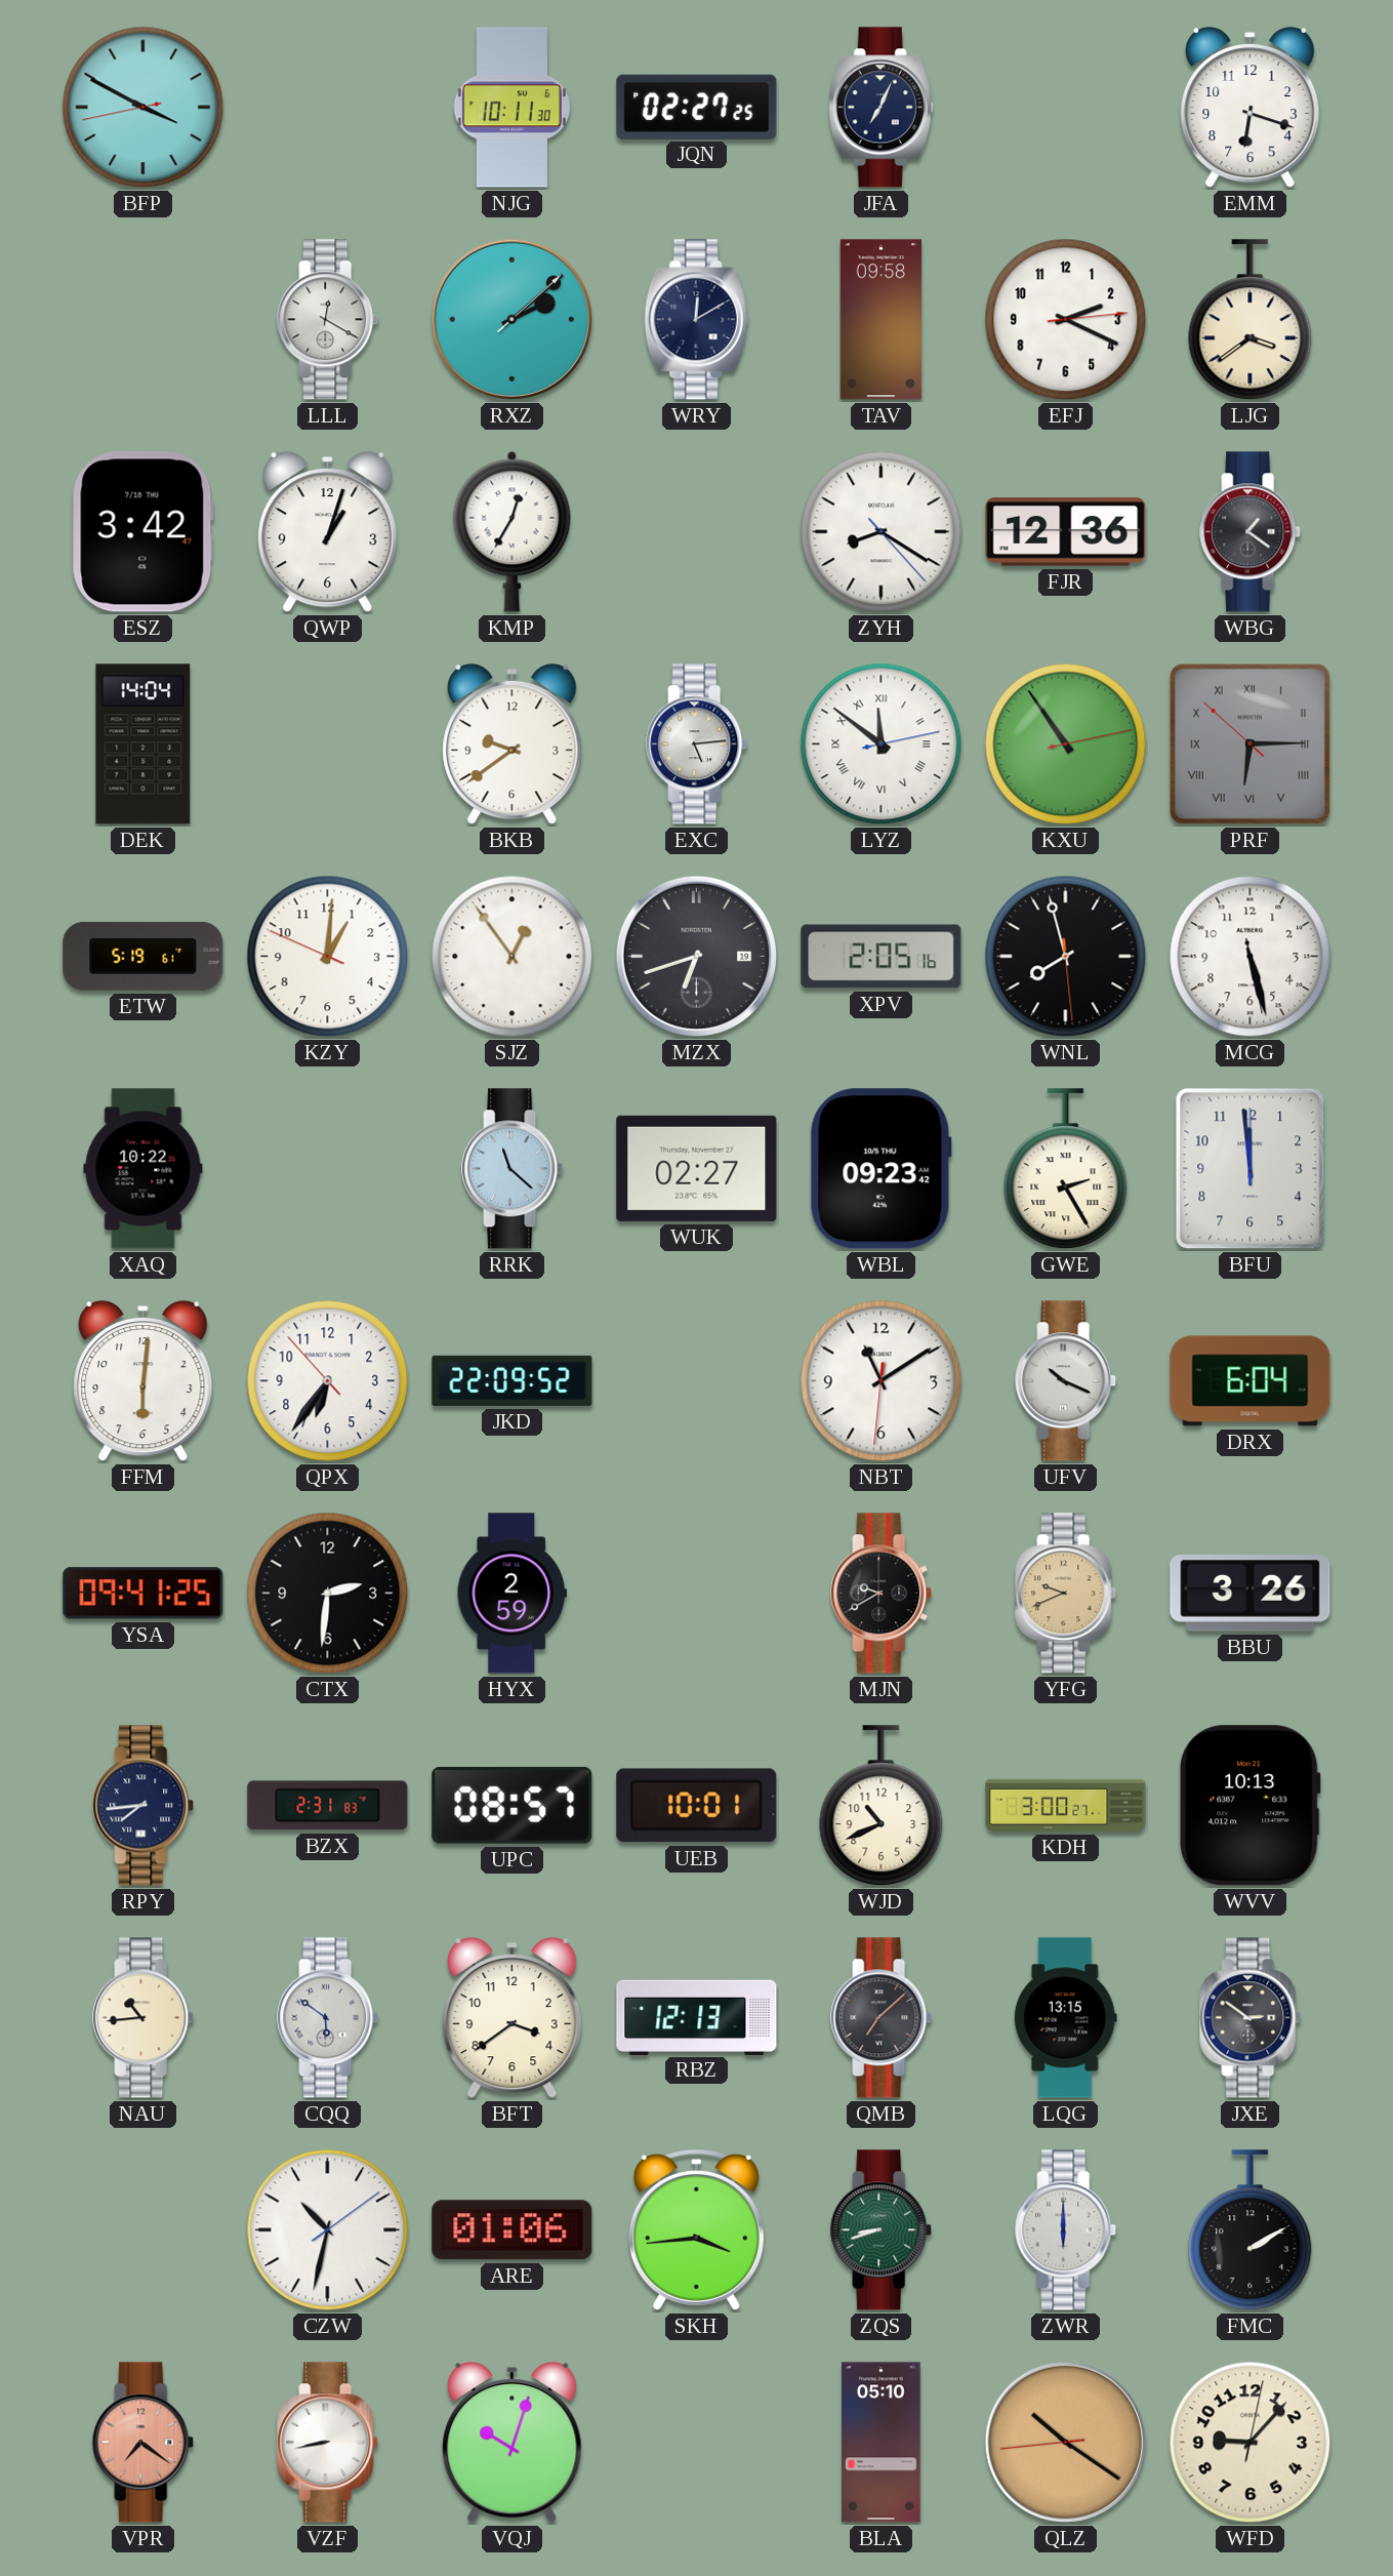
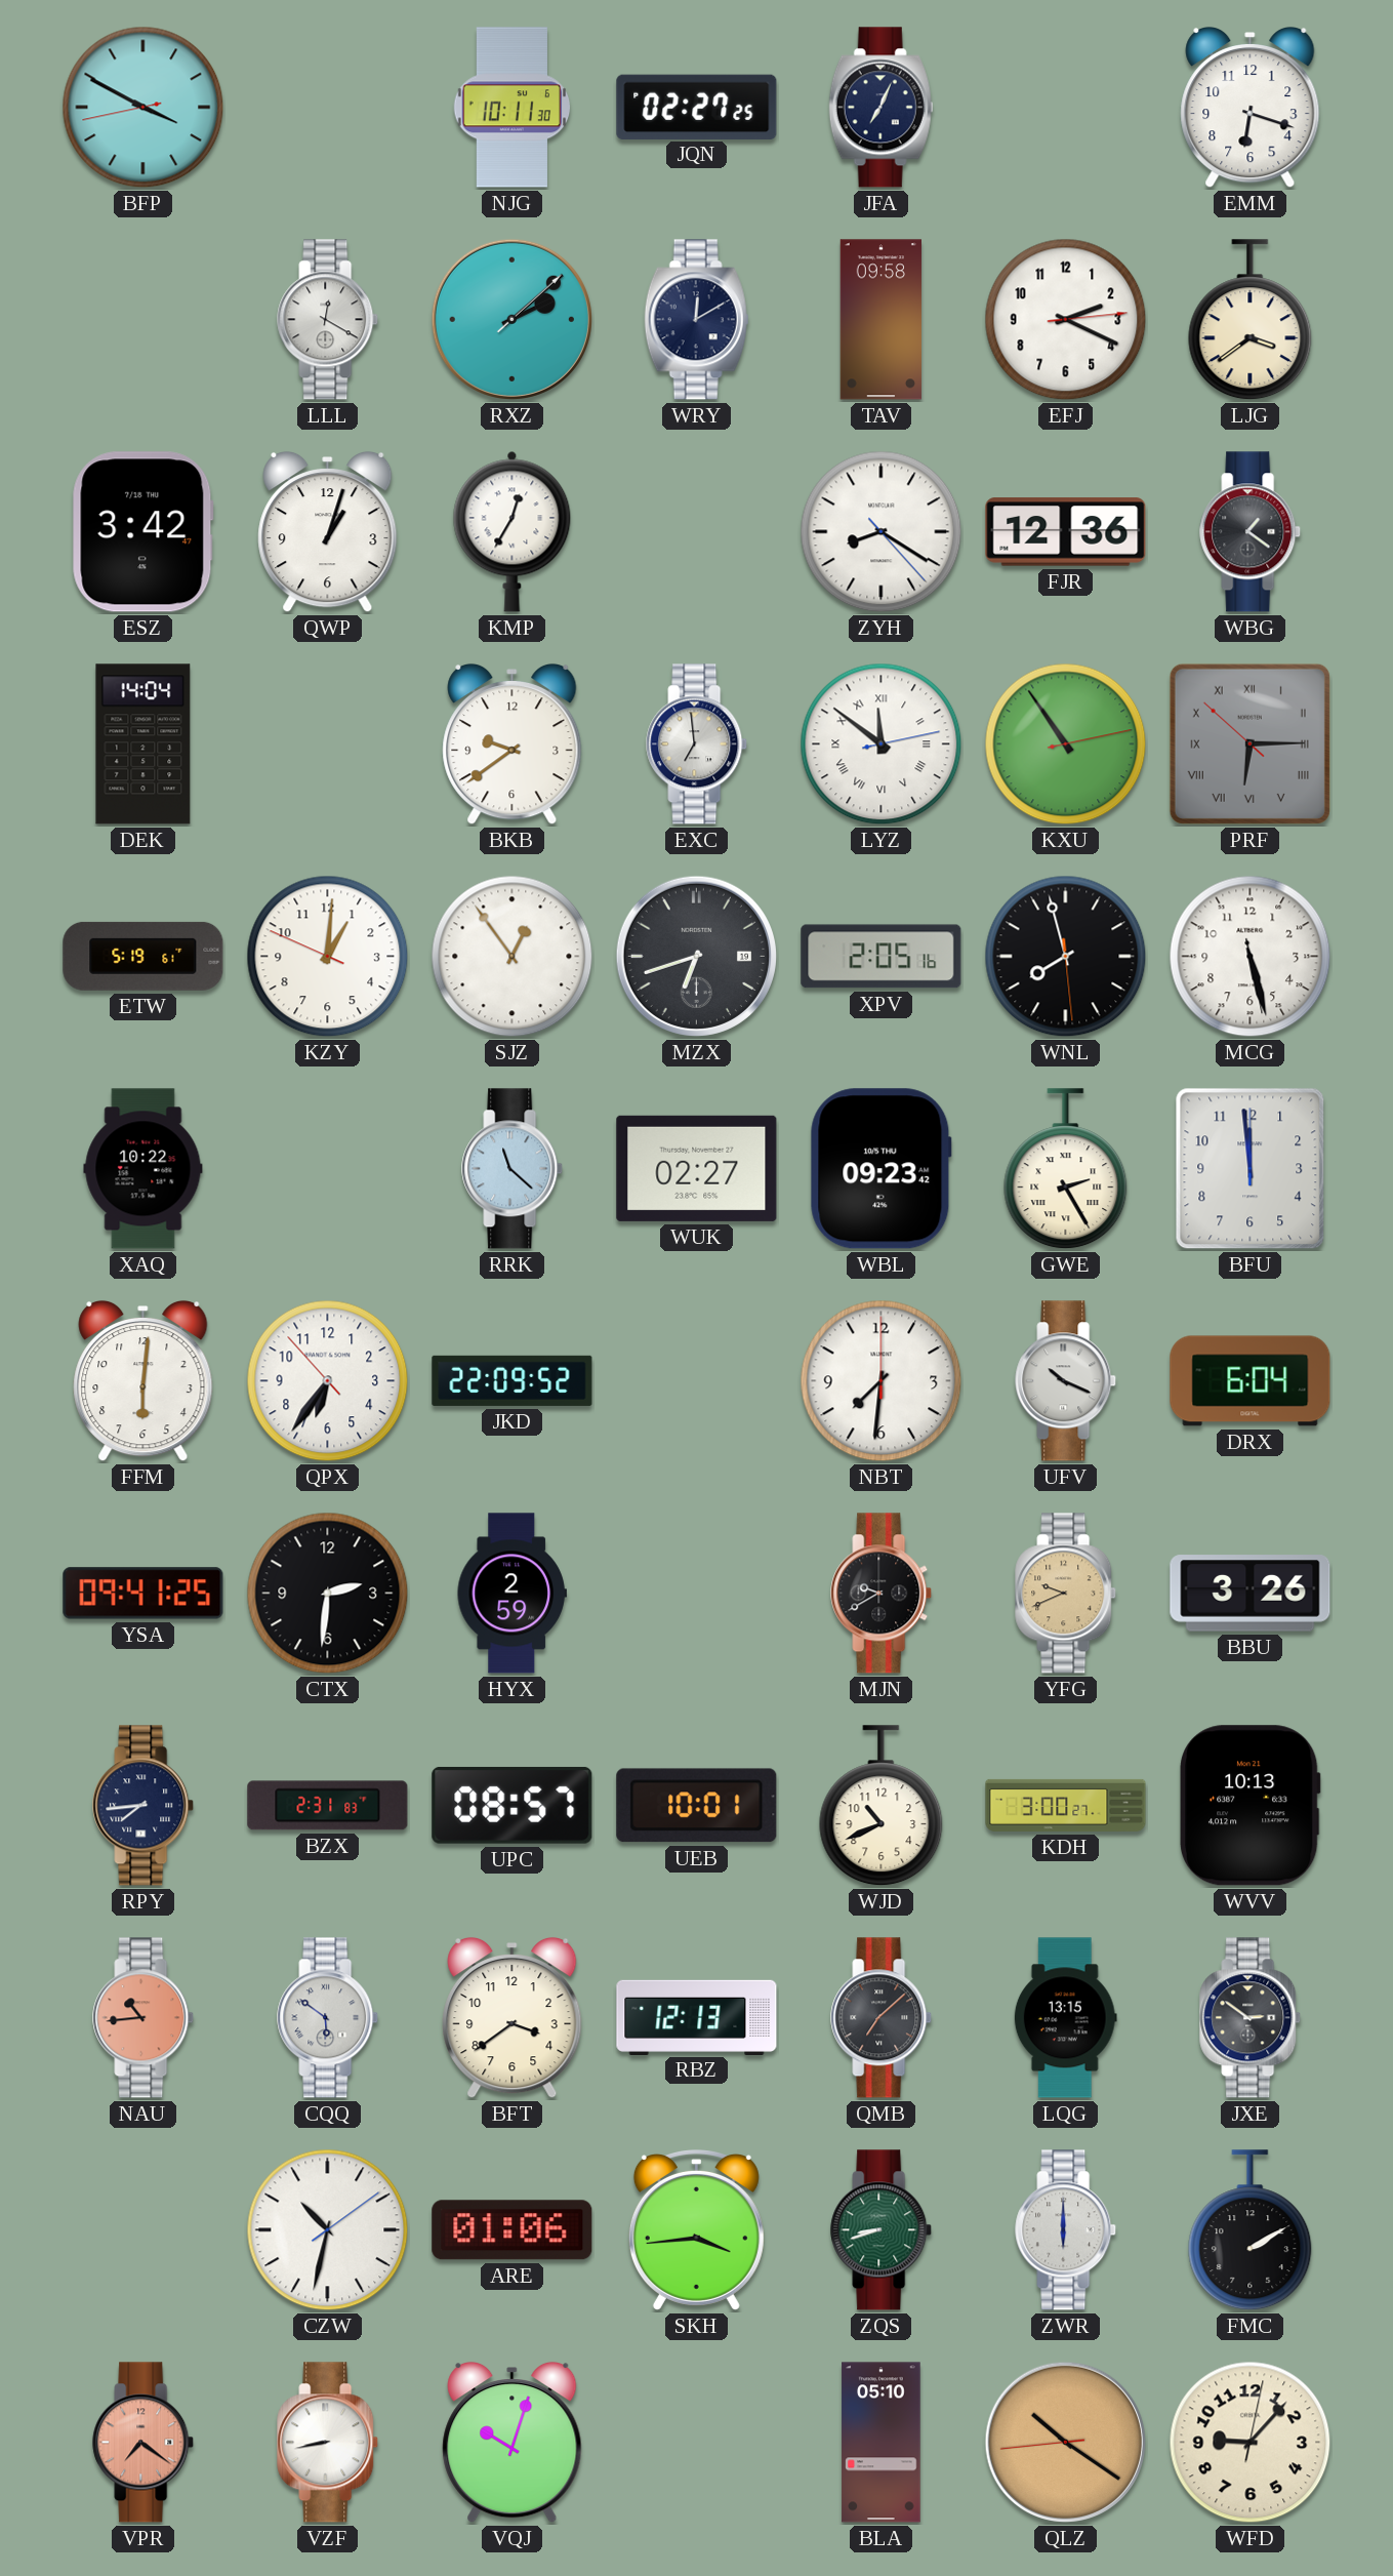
EXC: 5:14 -> 6:59
NBT: 11:09 -> 7:31
NAU dial: cream -> salmon
